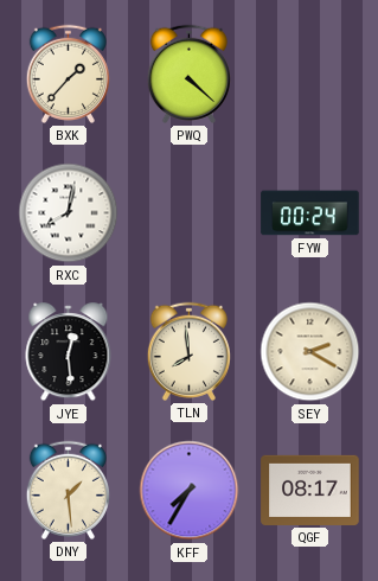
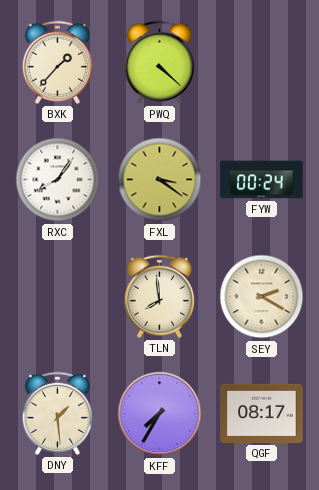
RXC: 8:02 -> 8:06
FXL: none -> 3:21
JYE: 12:29 -> none
